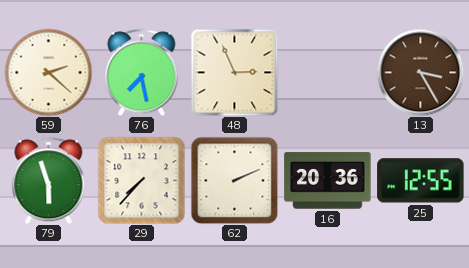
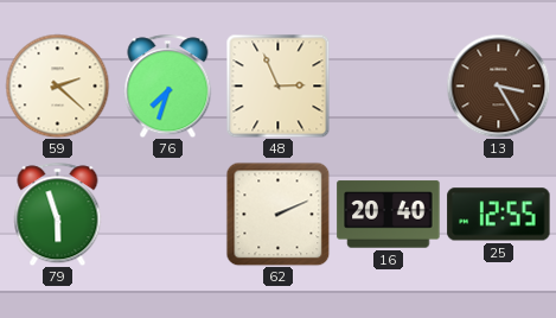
76: 7:28 -> 7:33
29: 7:37 -> none
16: 20:36 -> 20:40
